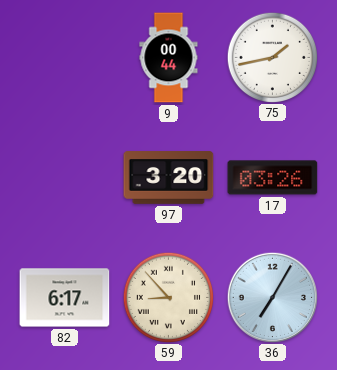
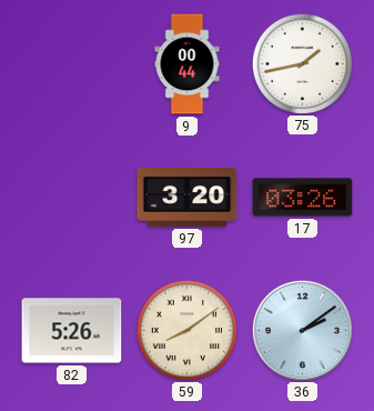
82: 6:17 -> 5:26
59: 8:53 -> 8:09
36: 7:05 -> 2:09
